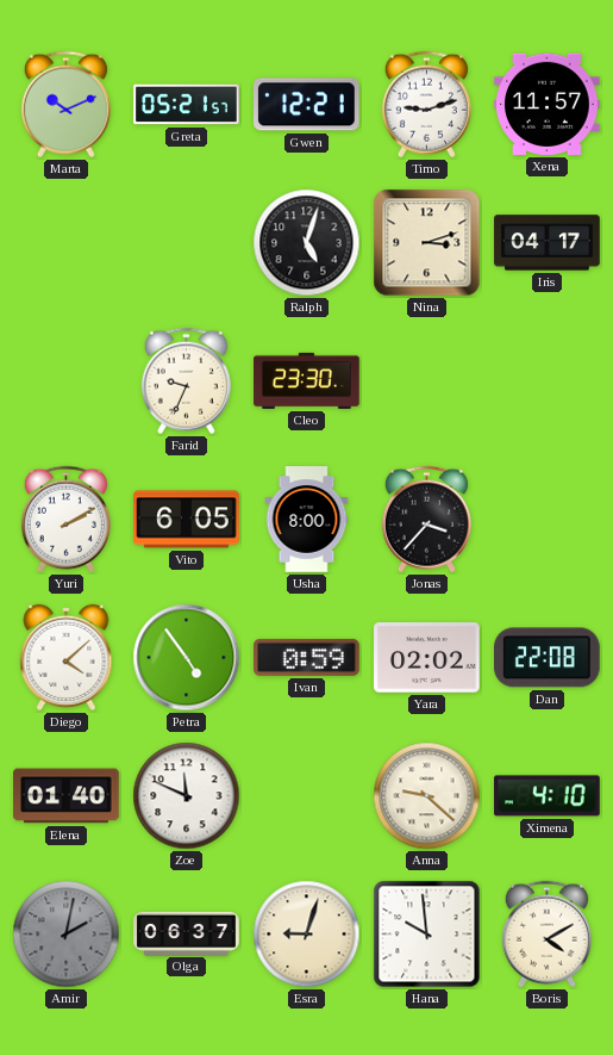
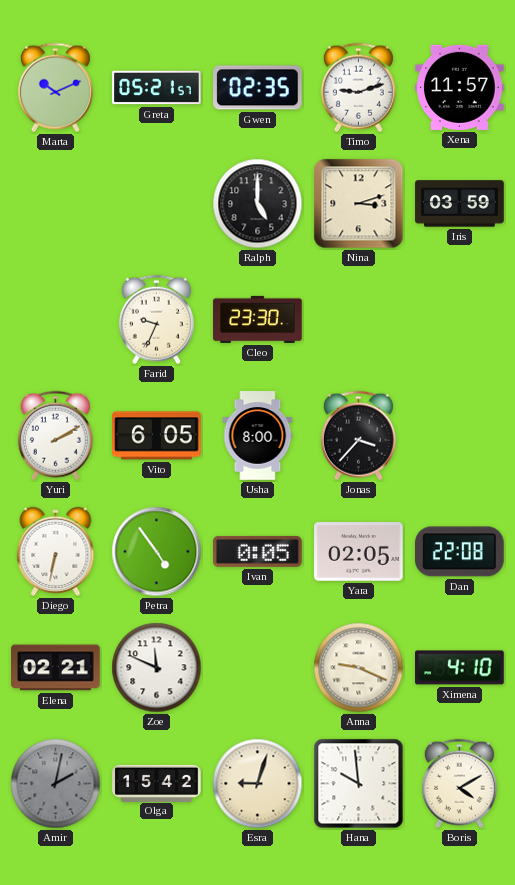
Gwen: 12:21 -> 02:35
Ralph: 5:03 -> 5:00
Iris: 04:17 -> 03:59
Diego: 4:08 -> 6:32
Ivan: 0:59 -> 0:05
Yara: 02:02 -> 02:05
Elena: 01:40 -> 02:21
Anna: 9:22 -> 9:19
Olga: 06:37 -> 15:42
